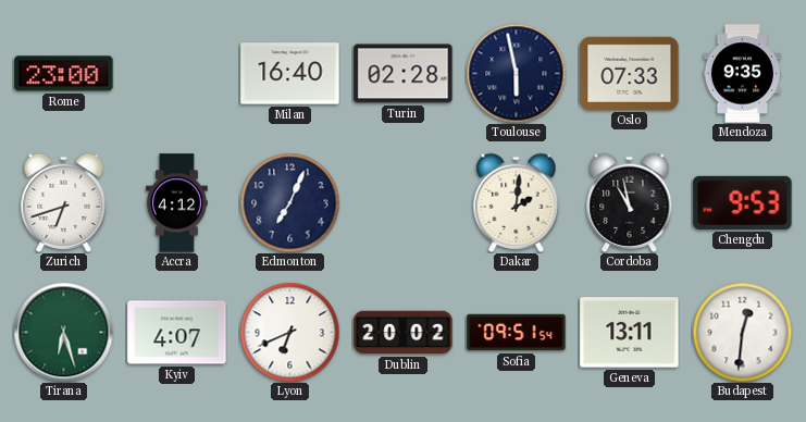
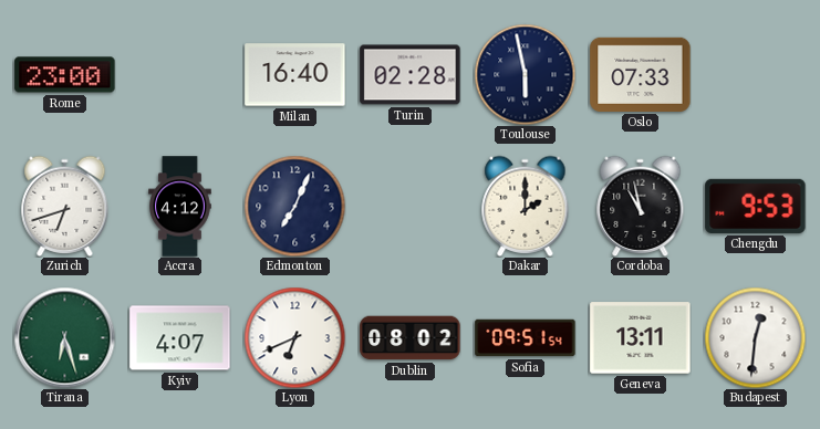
Mendoza: 9:35 -> none
Dakar: 2:01 -> 2:00
Dublin: 20:02 -> 08:02
